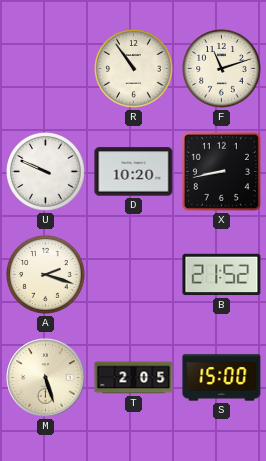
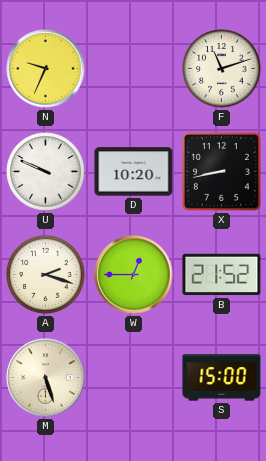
N: none -> 9:34
R: 10:54 -> none
W: none -> 12:45
T: 2:05 -> none
